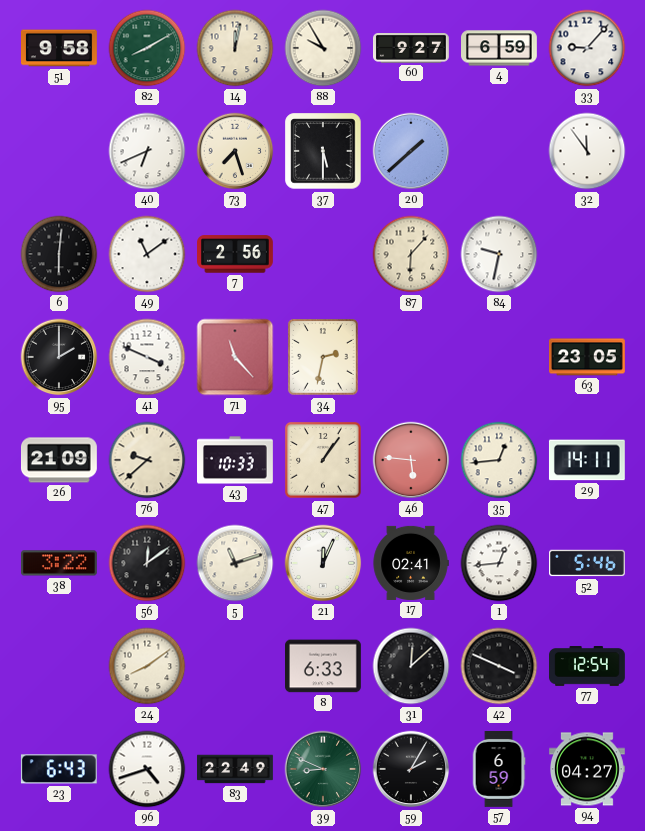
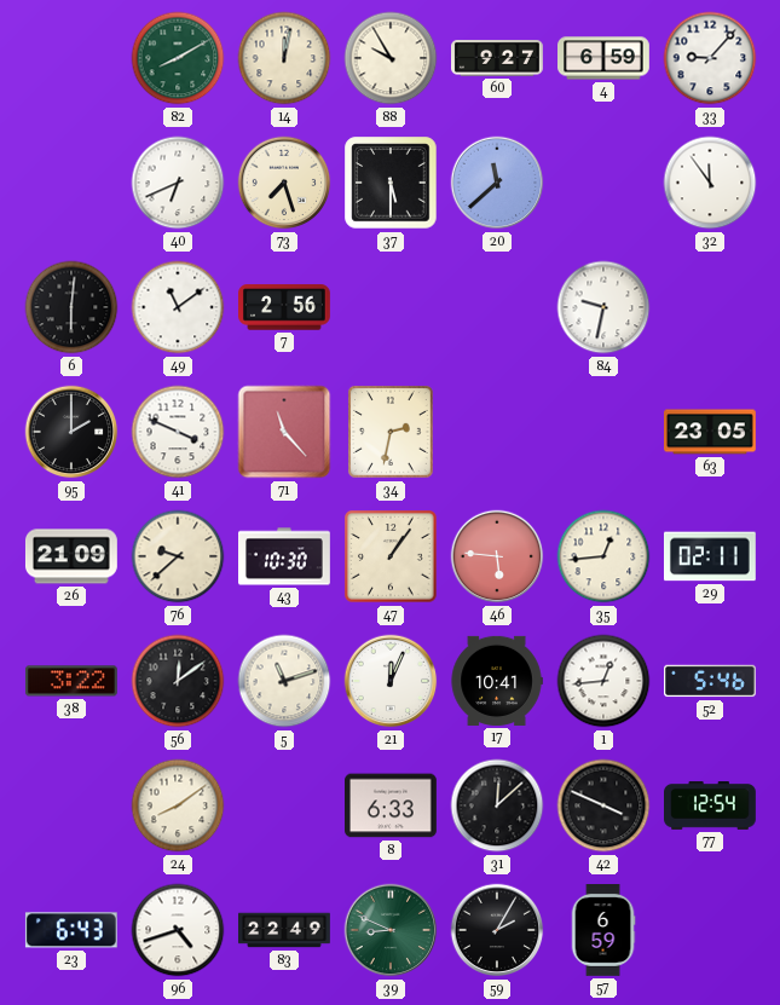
51: 9:58 -> none
20: 1:38 -> 11:38
87: 6:07 -> none
43: 10:33 -> 10:30
29: 14:11 -> 02:11
17: 02:41 -> 10:41
94: 04:27 -> none
